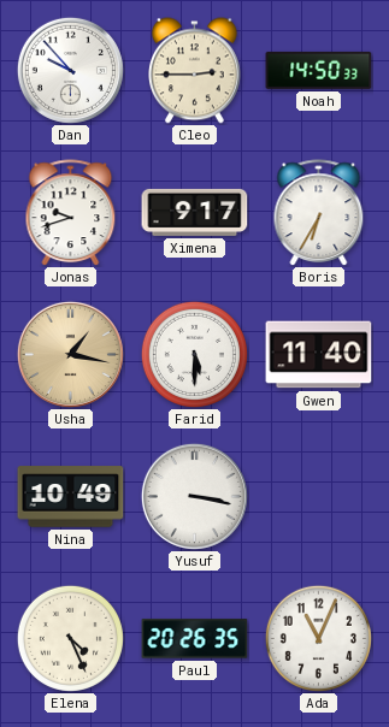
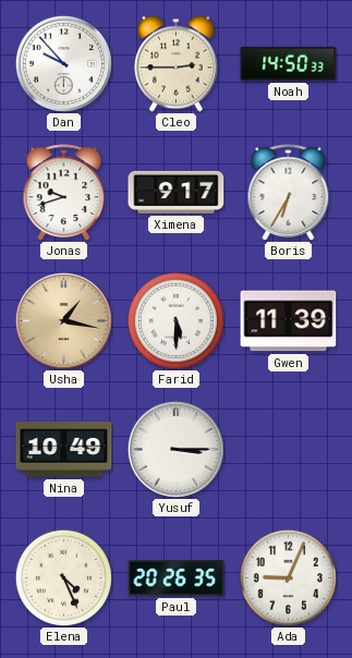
Gwen: 11:40 -> 11:39
Yusuf: 3:17 -> 3:15
Ada: 11:04 -> 9:04
